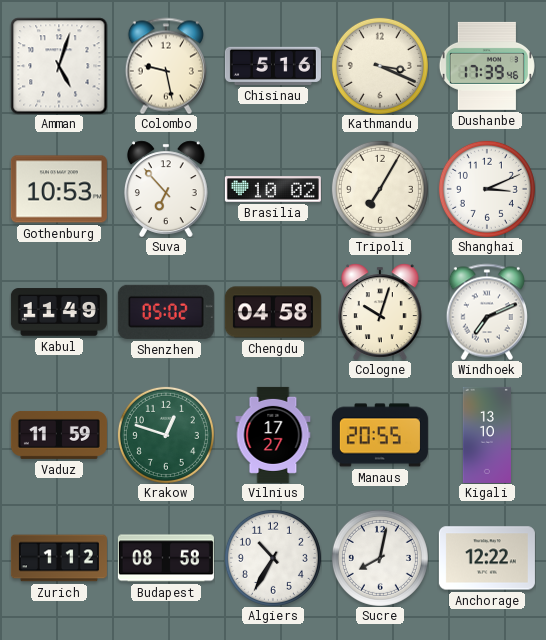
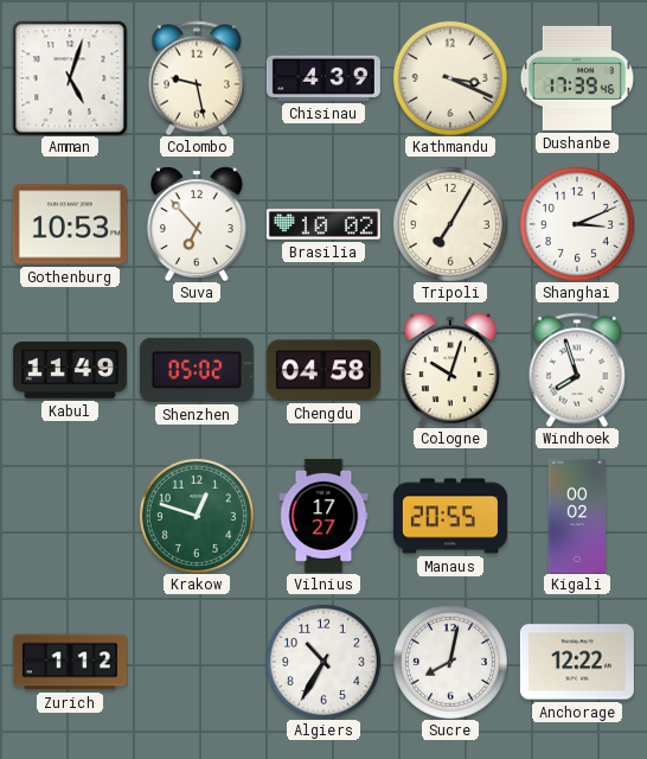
Chisinau: 5:16 -> 4:39
Windhoek: 7:11 -> 7:57
Vaduz: 11:59 -> none
Kigali: 13:10 -> 00:02
Budapest: 08:58 -> none
